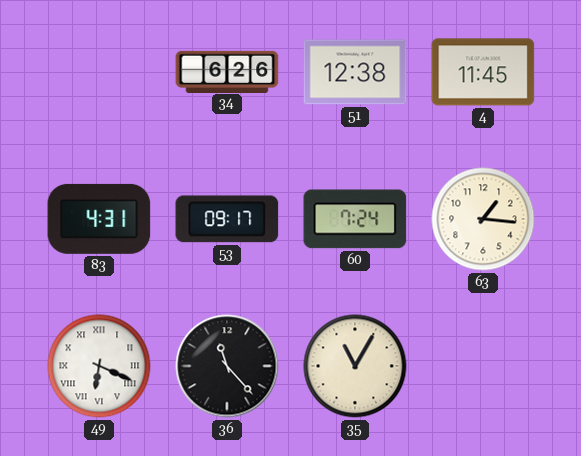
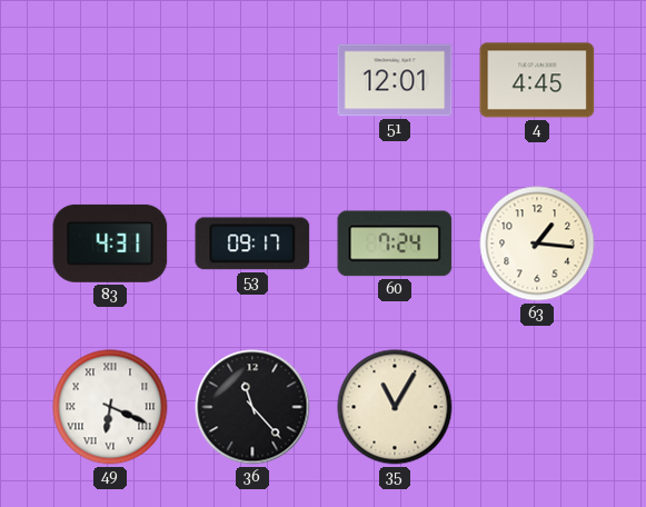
34: 6:26 -> none
51: 12:38 -> 12:01
4: 11:45 -> 4:45
